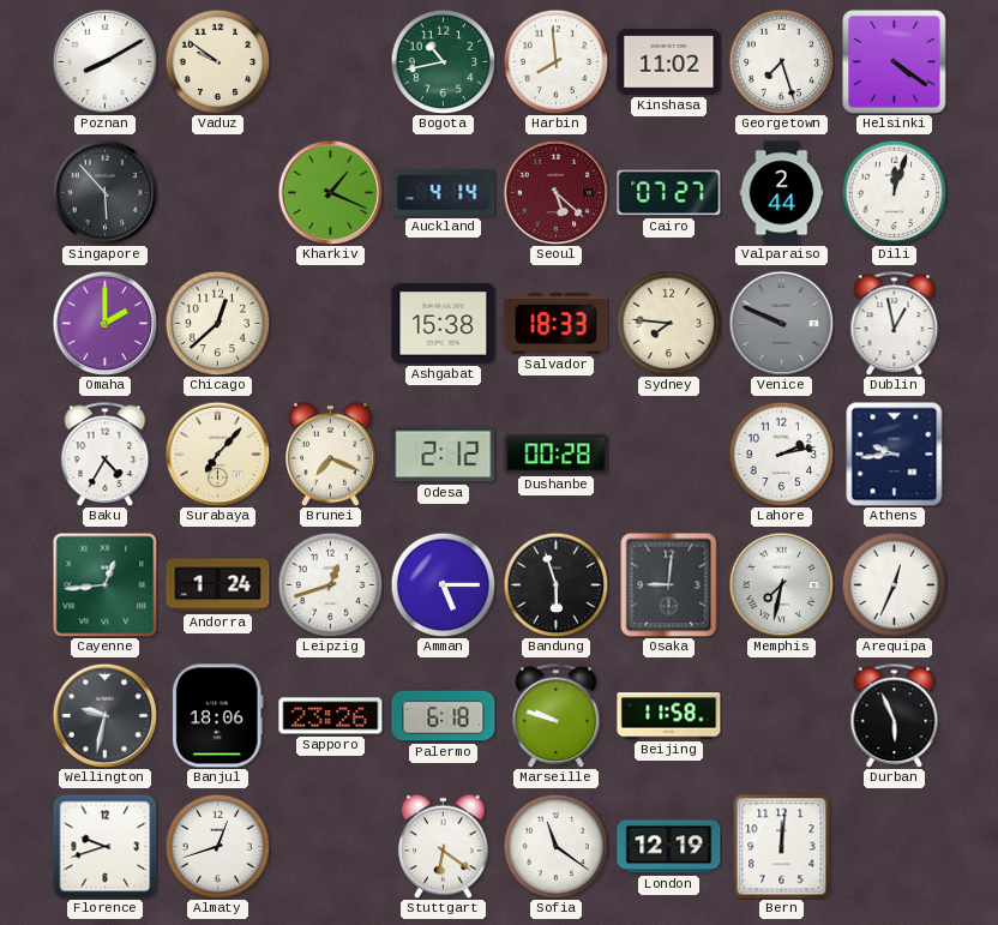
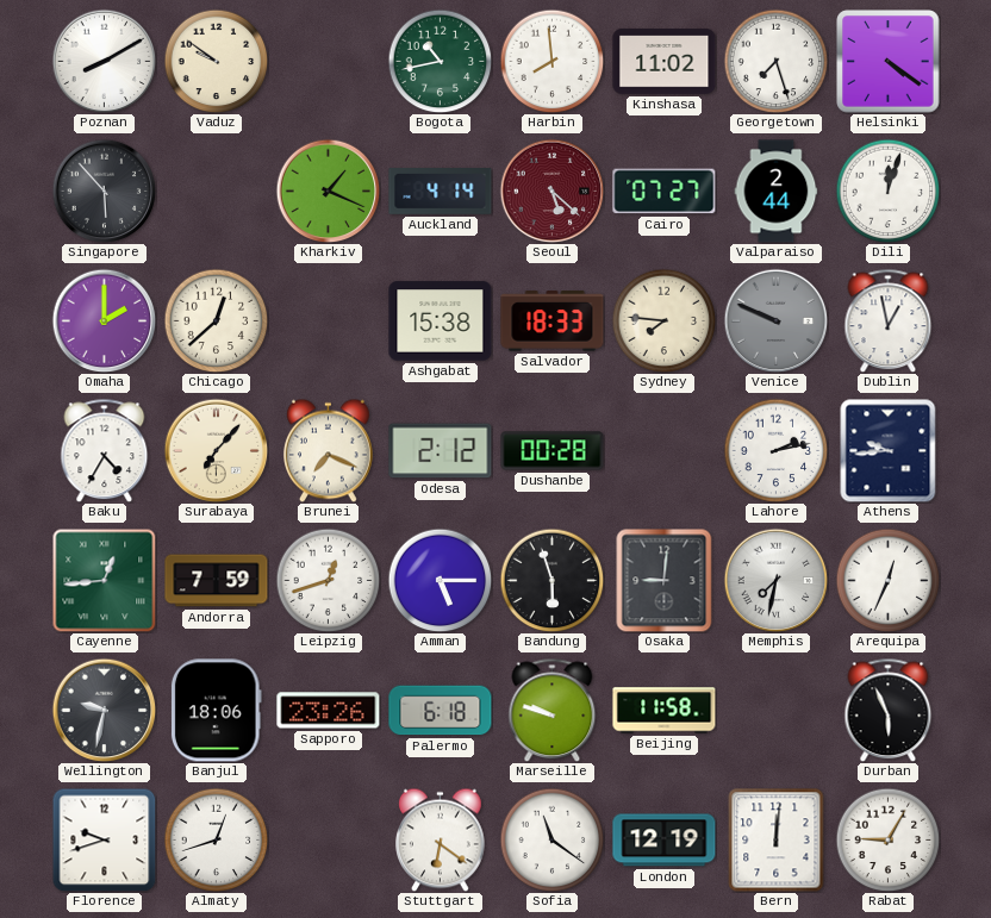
Andorra: 1:24 -> 7:59
Rabat: none -> 9:05
